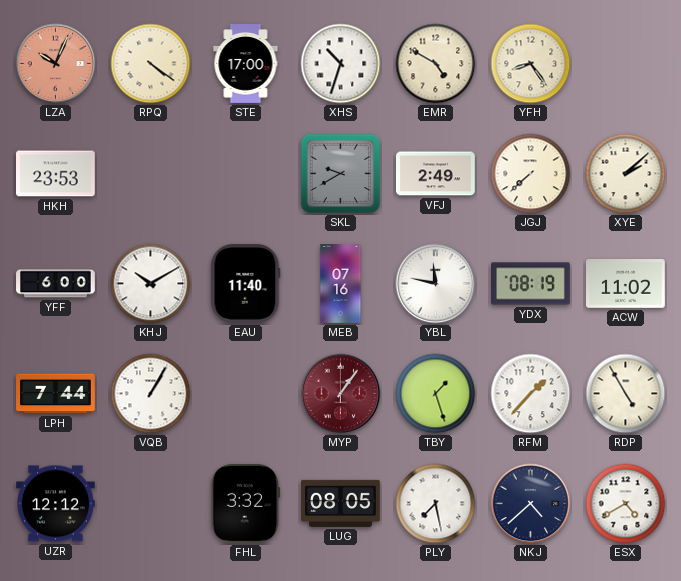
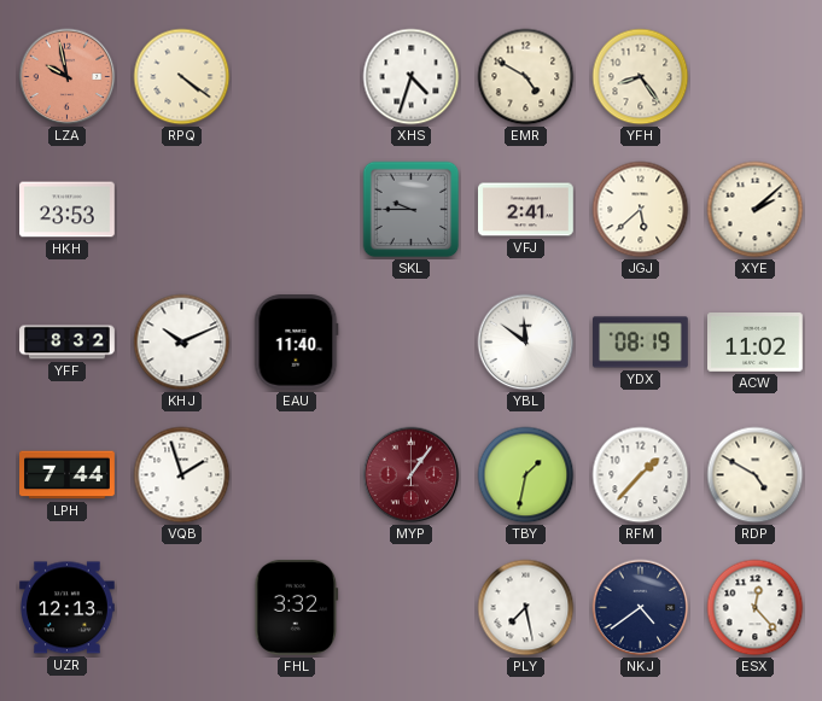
LZA: 10:04 -> 9:58
STE: 17:00 -> none
XHS: 10:33 -> 4:33
SKL: 9:40 -> 9:45
VFJ: 2:49 -> 2:41
JGJ: 7:38 -> 5:38
YFF: 6:00 -> 8:32
KHJ: 10:10 -> 10:11
MEB: 07:16 -> none
YBL: 11:47 -> 11:51
VQB: 1:05 -> 1:57
TBY: 1:27 -> 1:32
RDP: 4:55 -> 4:50
UZR: 12:12 -> 12:13
LUG: 08:05 -> none
NKJ: 4:38 -> 4:39
ESX: 4:40 -> 12:23
